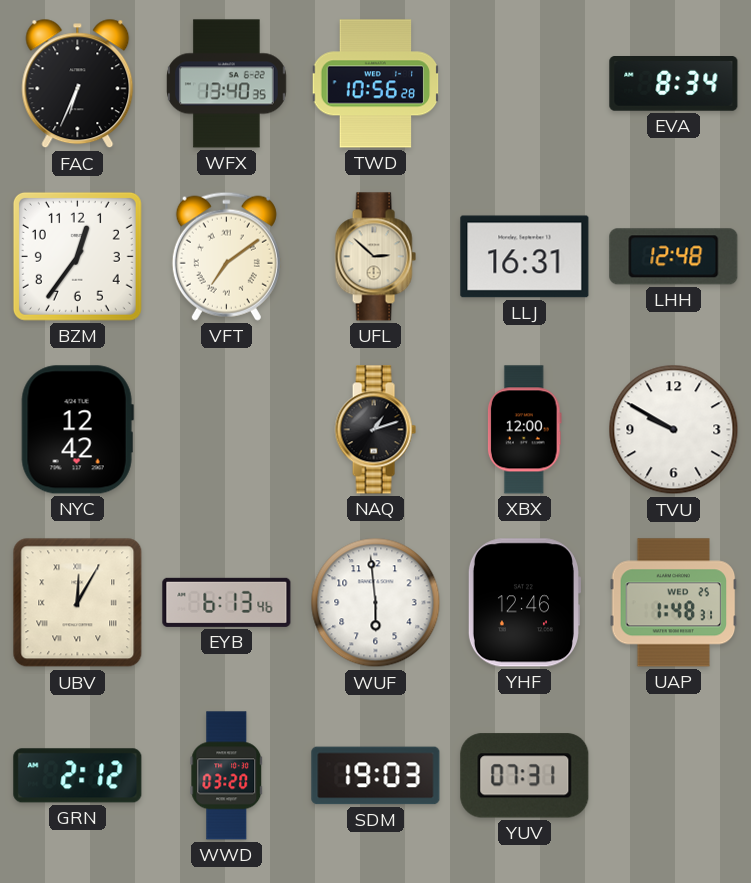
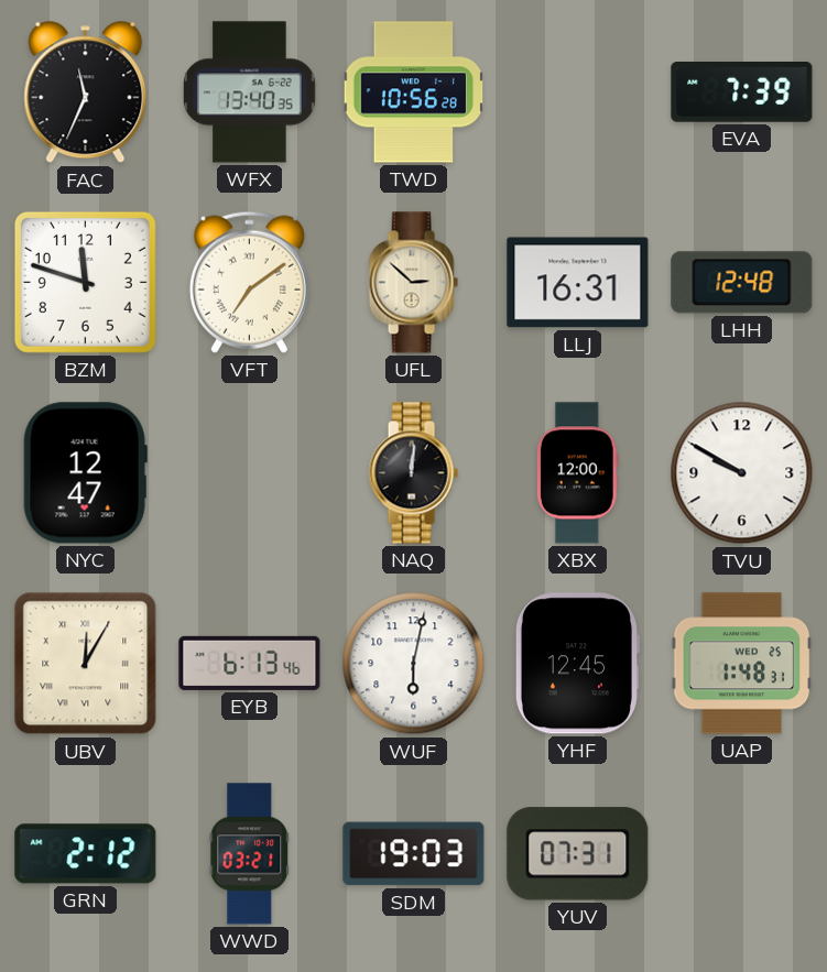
FAC: 6:34 -> 11:34
EVA: 8:34 -> 7:39
BZM: 12:36 -> 11:48
NYC: 12:42 -> 12:47
NAQ: 1:12 -> 12:01
WUF: 5:59 -> 6:02
YHF: 12:46 -> 12:45
WWD: 03:20 -> 03:21
